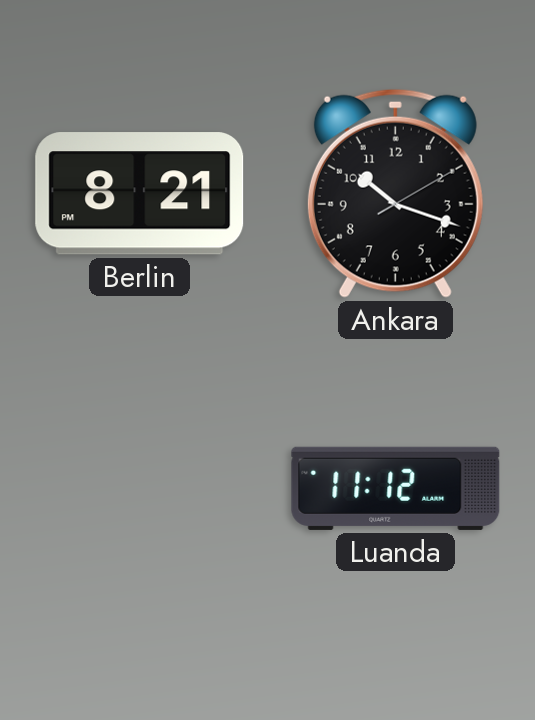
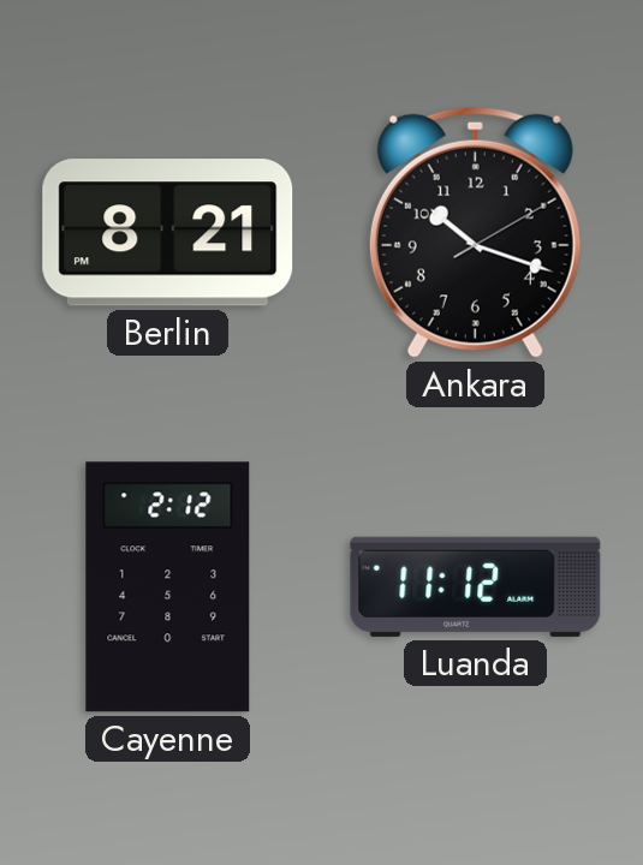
Cayenne: none -> 2:12
